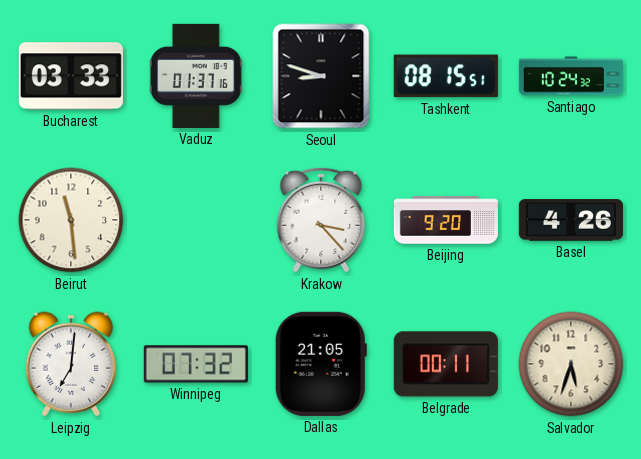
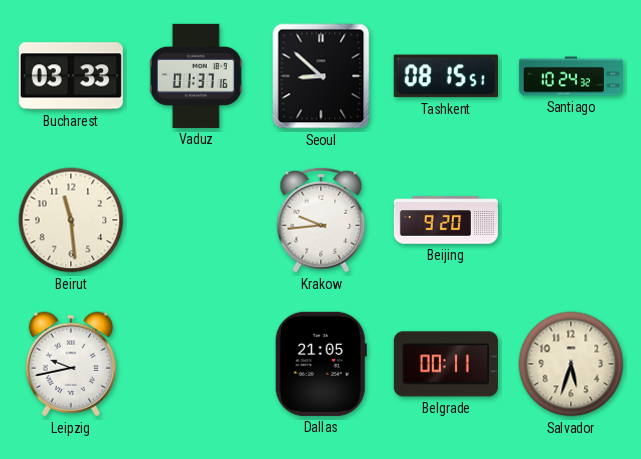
Seoul: 8:48 -> 8:52
Krakow: 3:23 -> 9:44
Basel: 4:26 -> none
Leipzig: 7:01 -> 9:43
Winnipeg: 07:32 -> none
